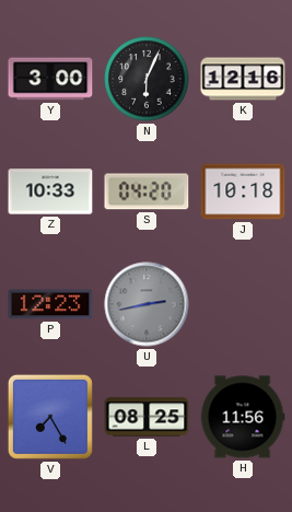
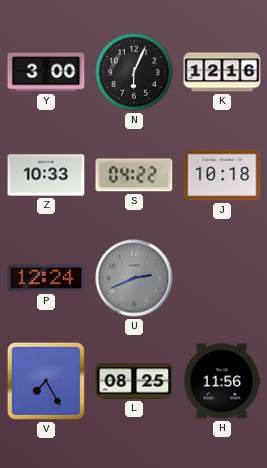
S: 04:20 -> 04:22
P: 12:23 -> 12:24
U: 2:43 -> 2:41
